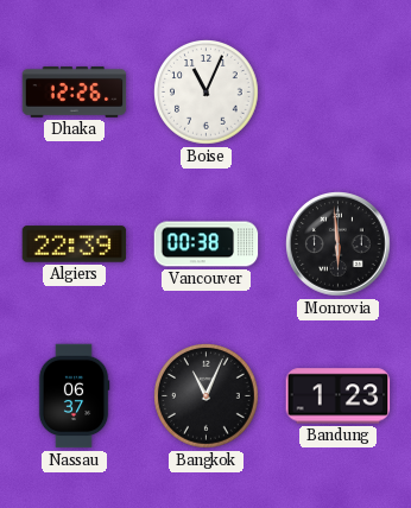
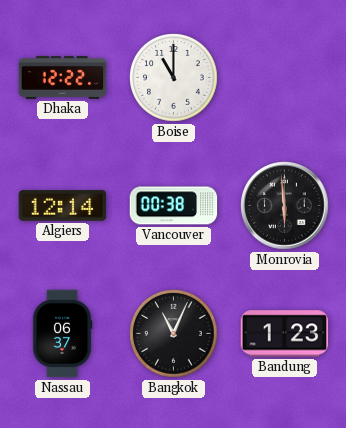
Dhaka: 12:26 -> 12:22
Boise: 11:04 -> 11:00
Algiers: 22:39 -> 12:14
